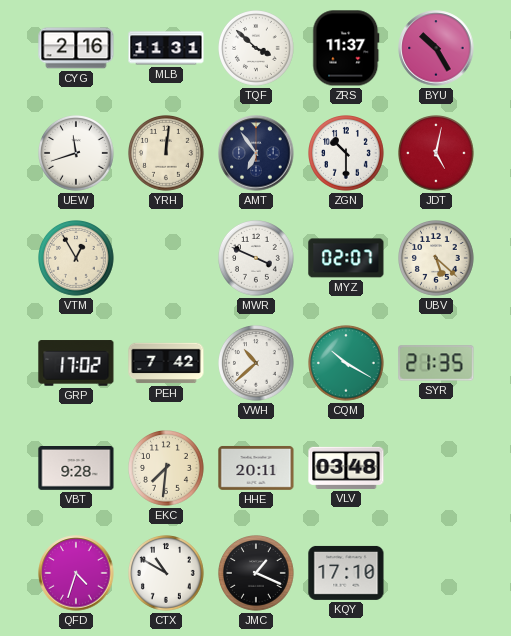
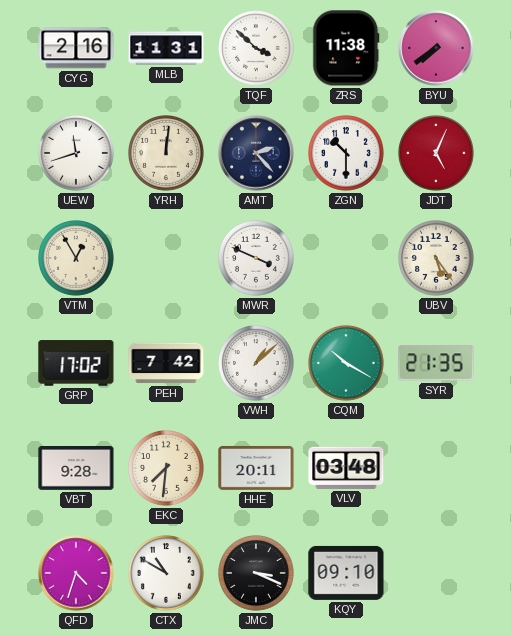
ZRS: 11:37 -> 11:38
BYU: 10:25 -> 7:39
AMT: 6:54 -> 2:23
JDT: 5:02 -> 5:04
MYZ: 02:07 -> none
UBV: 5:22 -> 5:24
VWH: 10:38 -> 1:08
JMC: 1:19 -> 3:19
KQY: 17:10 -> 09:10
